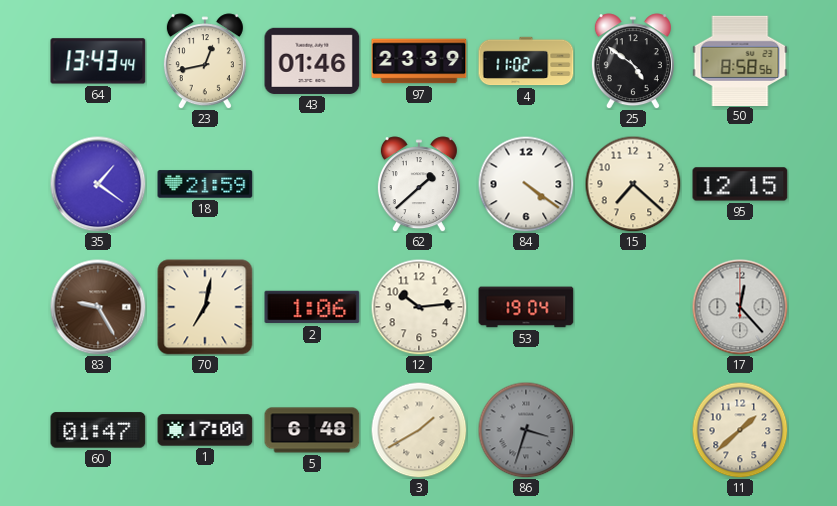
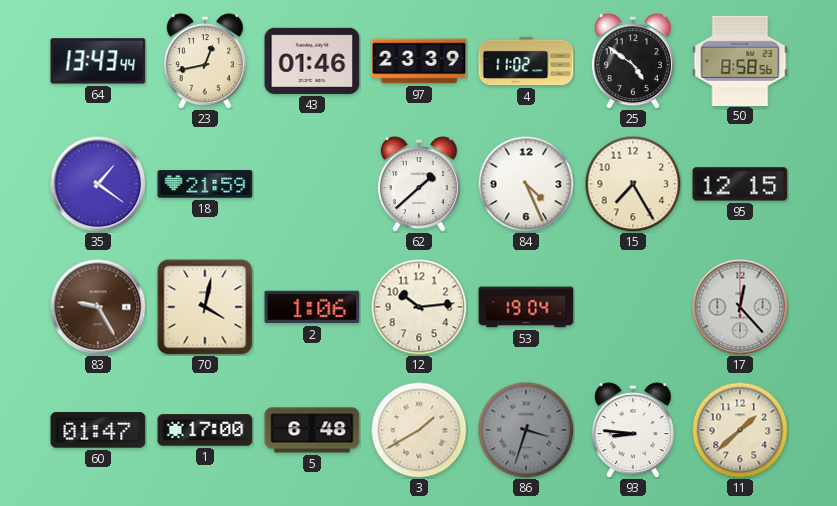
84: 4:21 -> 4:26
15: 7:22 -> 7:25
70: 7:02 -> 4:02
93: none -> 8:46
